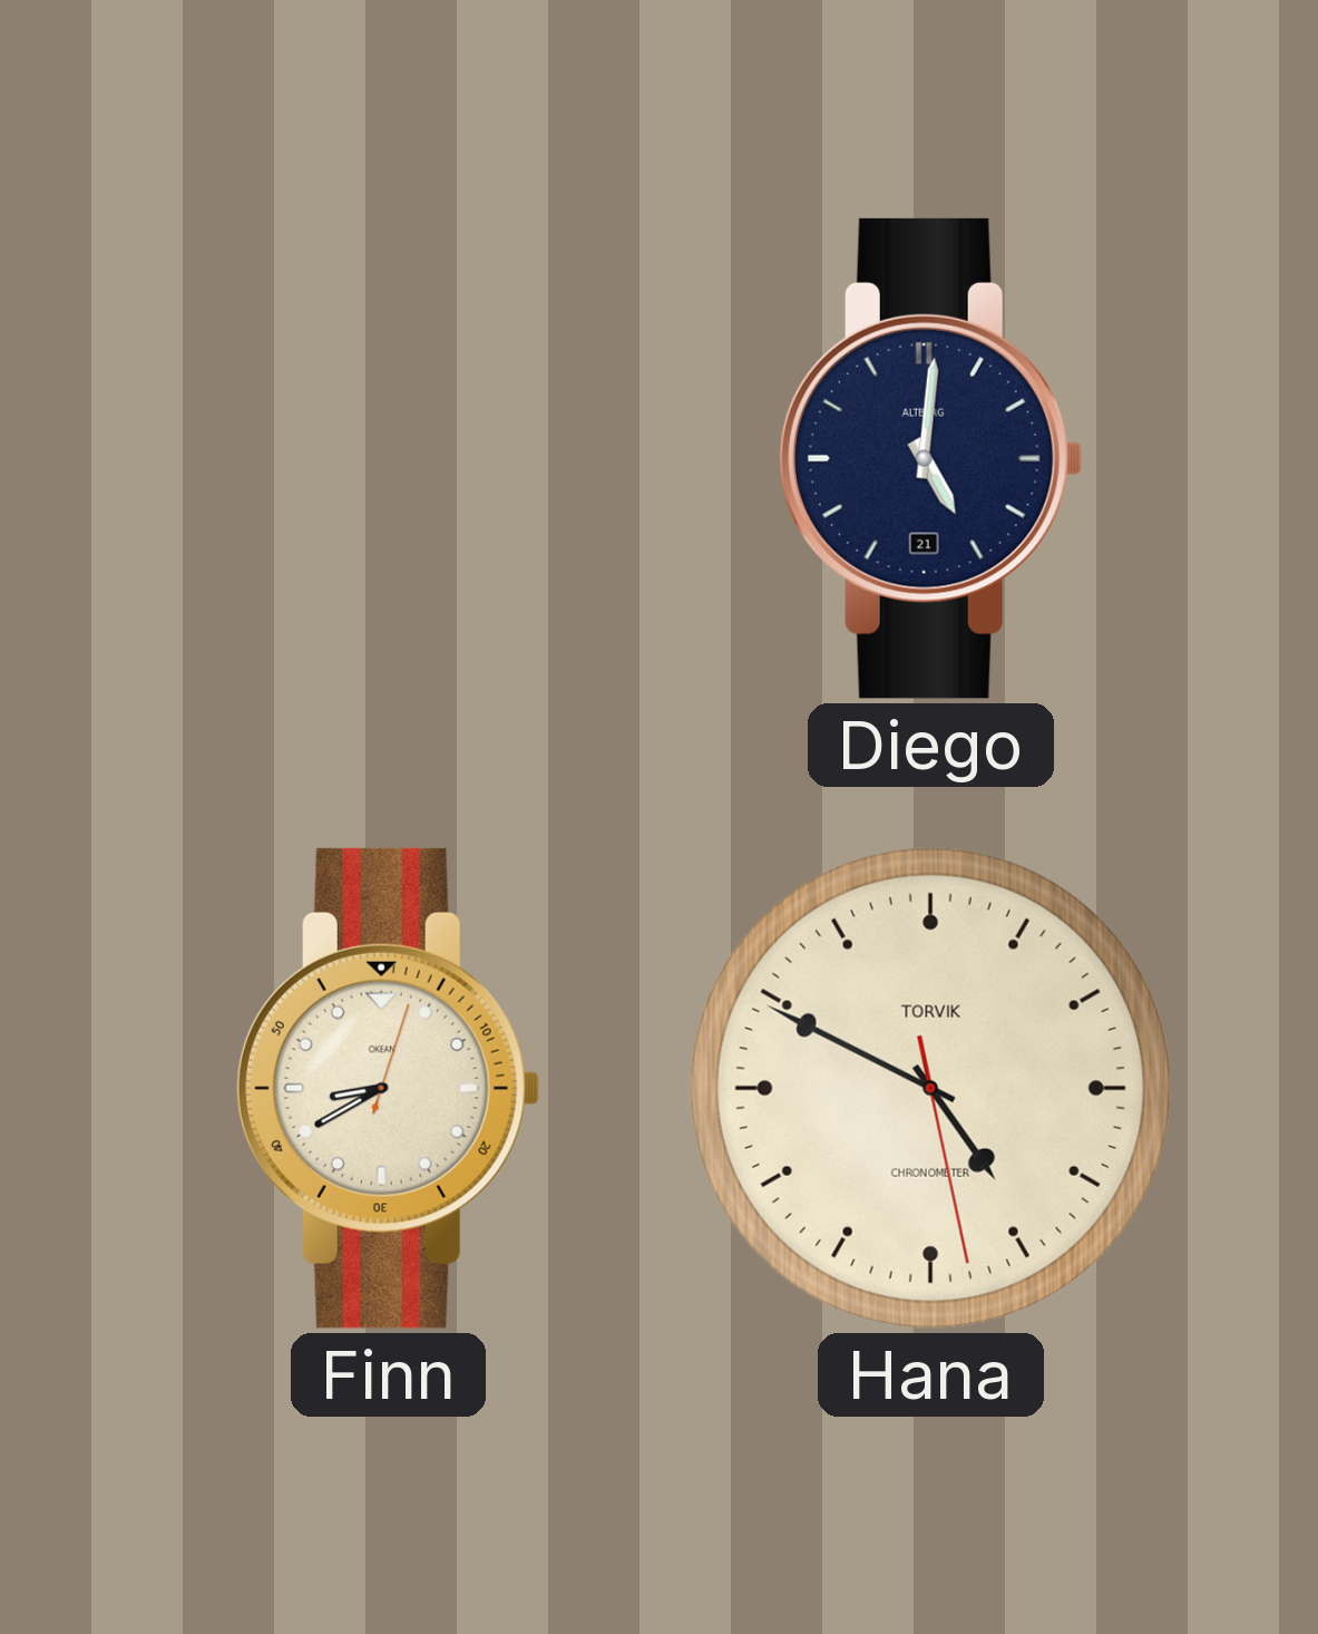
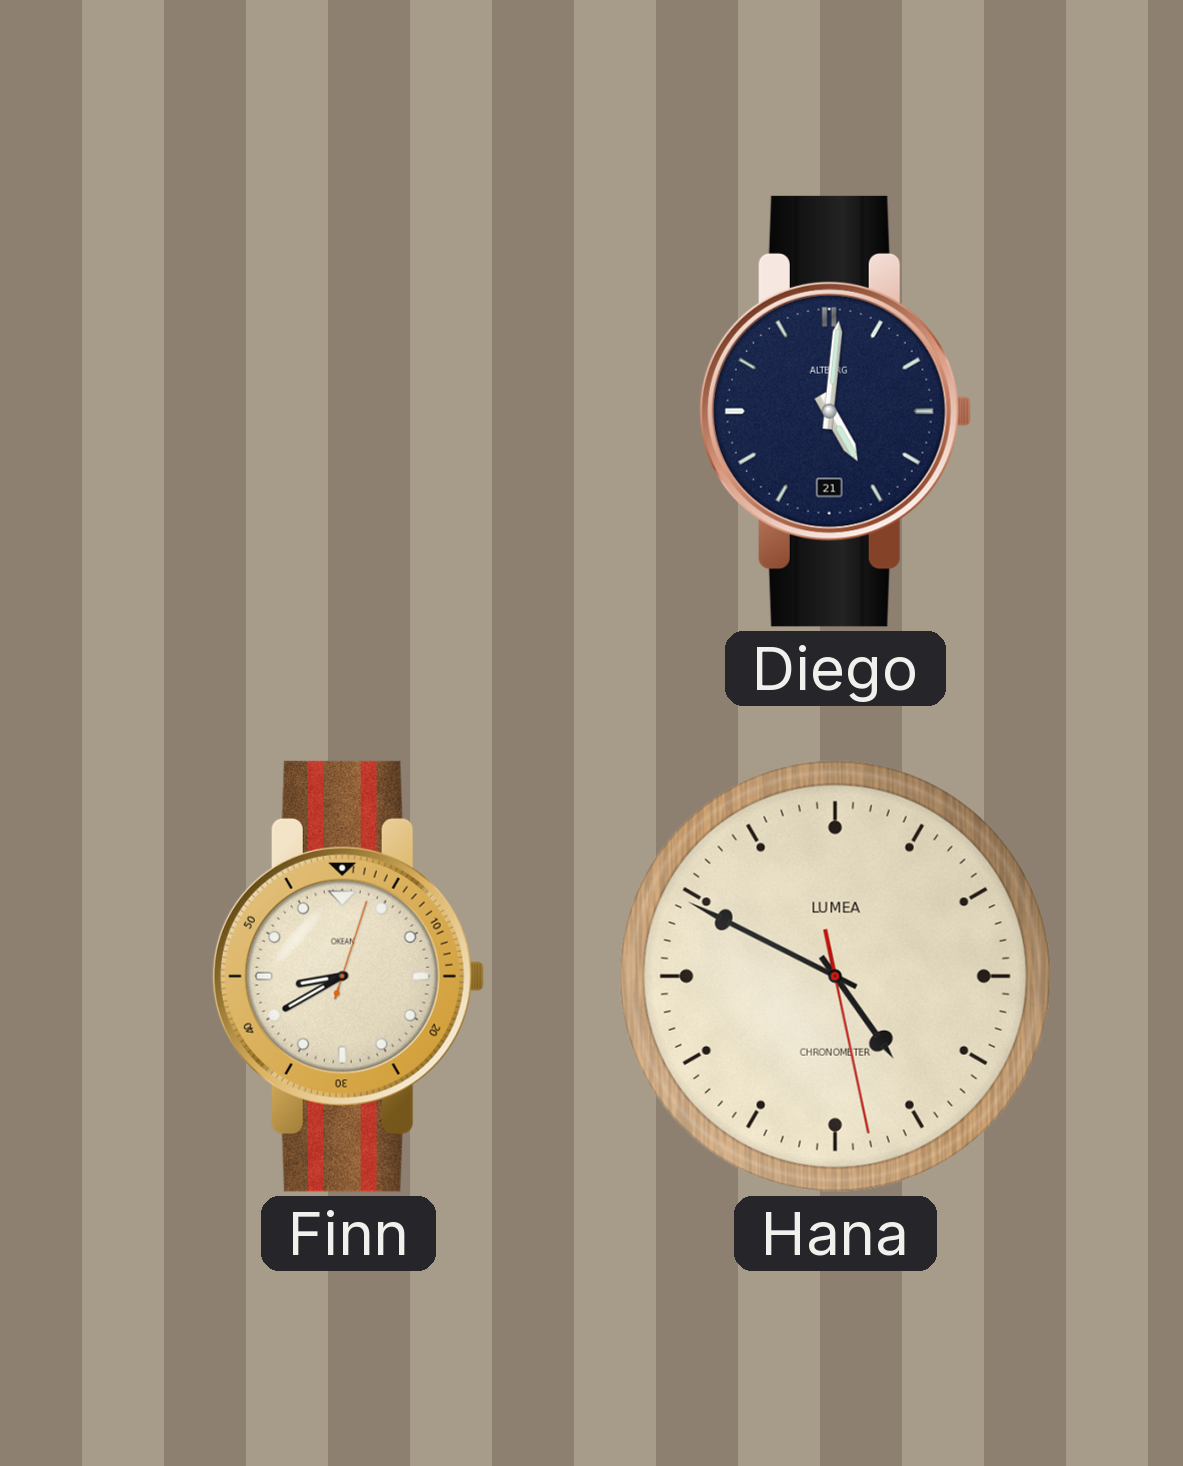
Hana brand: TORVIK -> LUMEA
